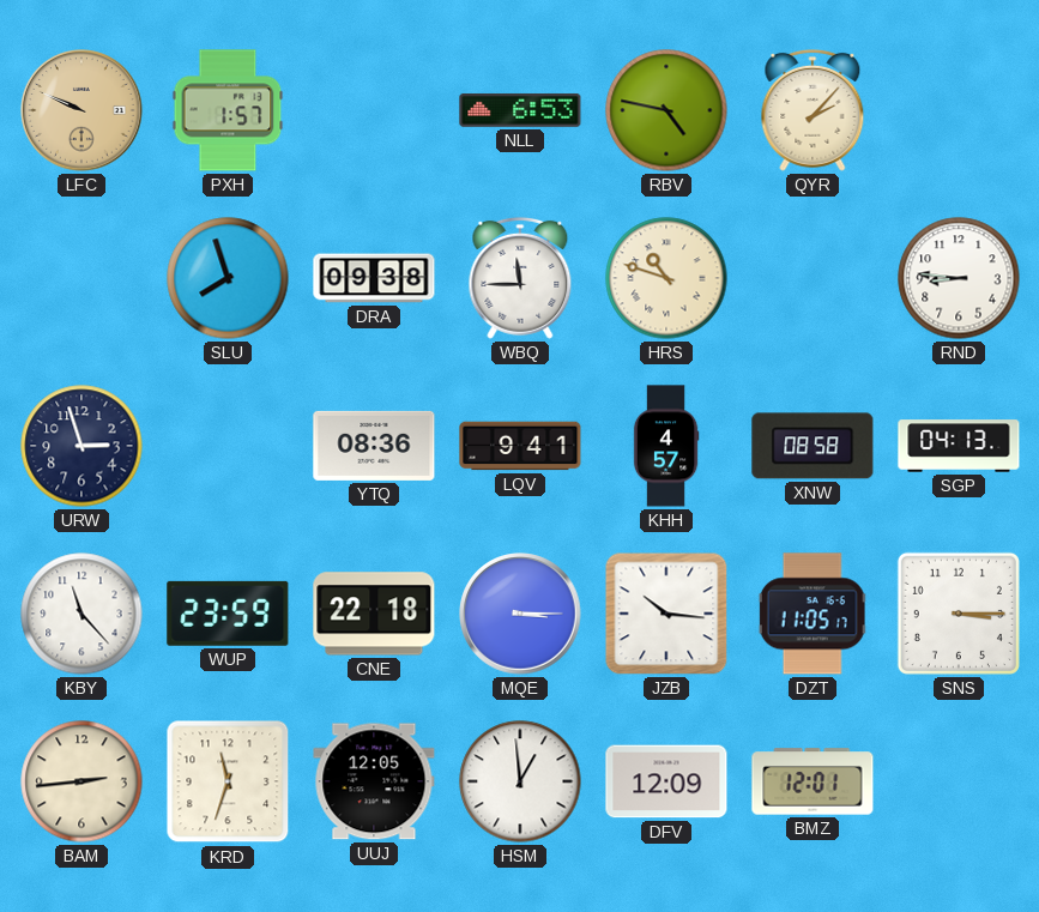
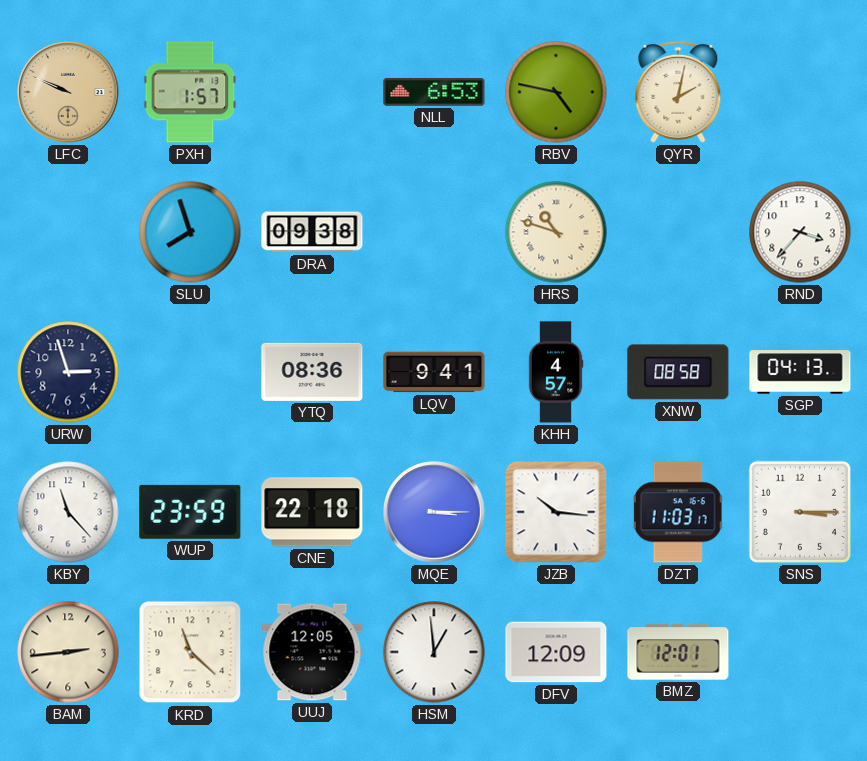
QYR: 2:07 -> 2:02
WBQ: 11:45 -> none
RND: 8:46 -> 3:37
DZT: 11:05 -> 11:03
KRD: 11:33 -> 11:22
